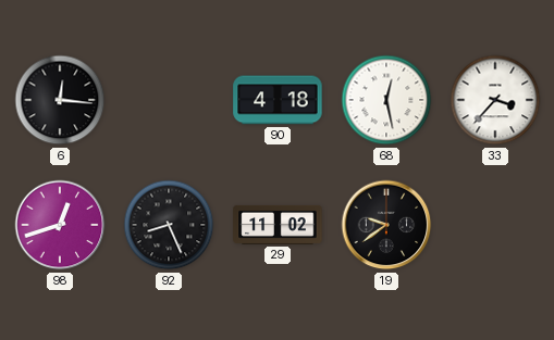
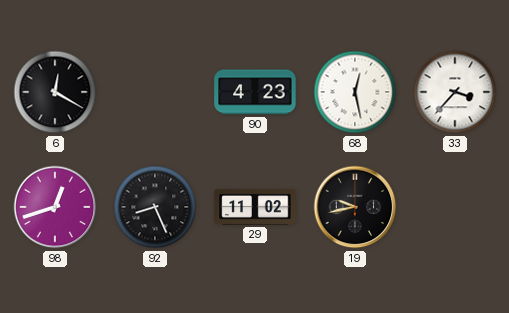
6: 12:16 -> 12:20
90: 4:18 -> 4:23
19: 9:39 -> 9:43
